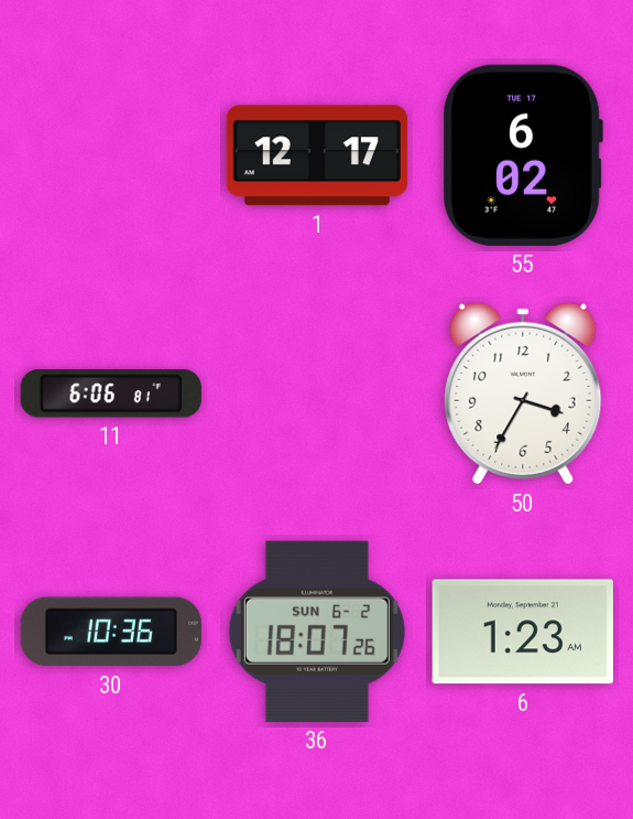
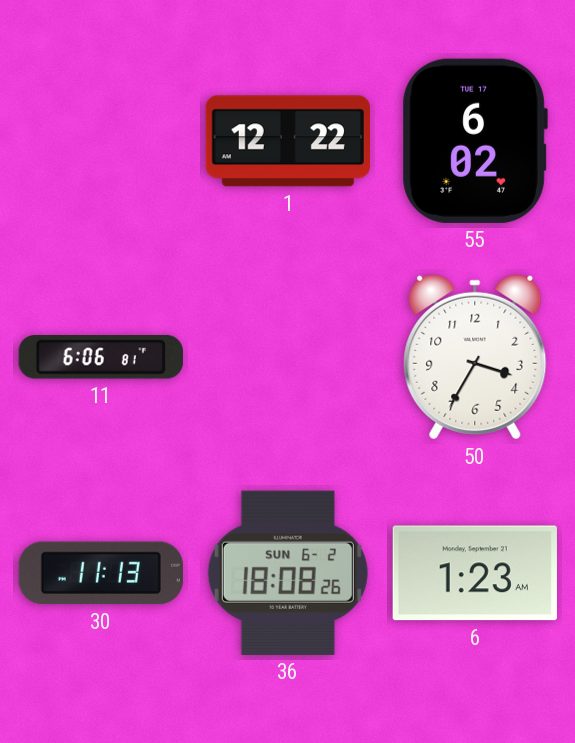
1: 12:17 -> 12:22
30: 10:36 -> 11:13
36: 18:07 -> 18:08
